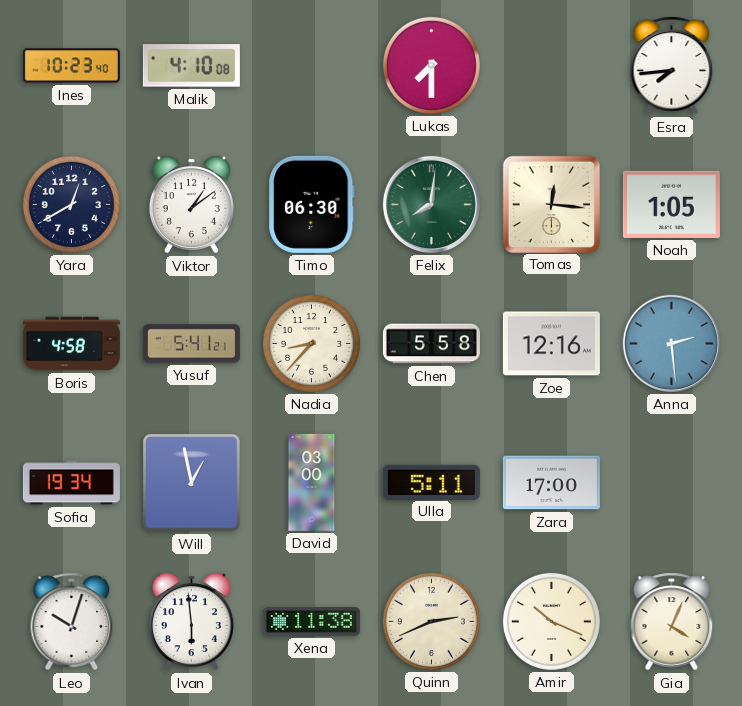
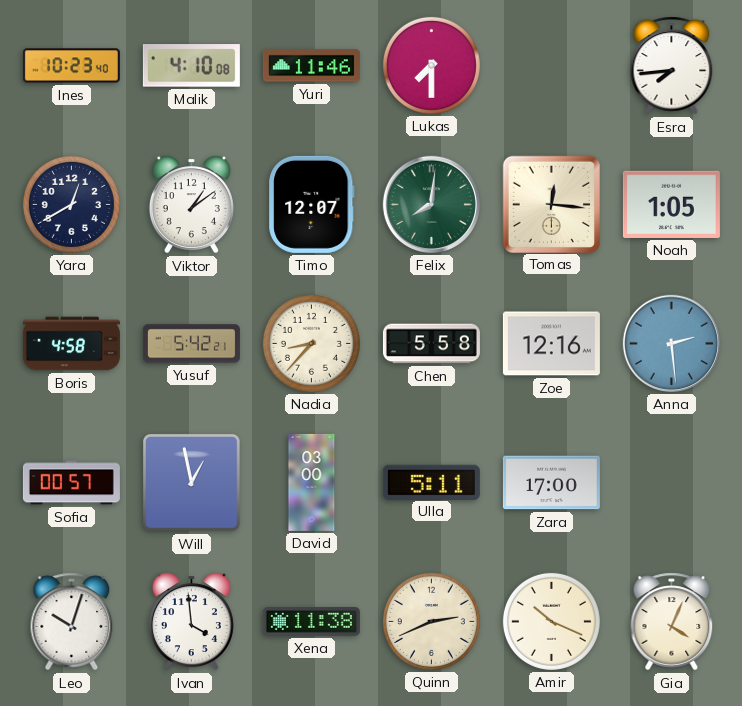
Yuri: none -> 11:46
Timo: 06:30 -> 12:07
Yusuf: 5:41 -> 5:42
Sofia: 19:34 -> 00:57
Ivan: 5:59 -> 3:59
